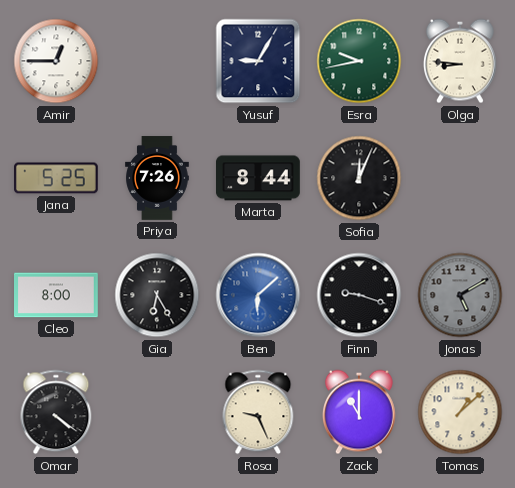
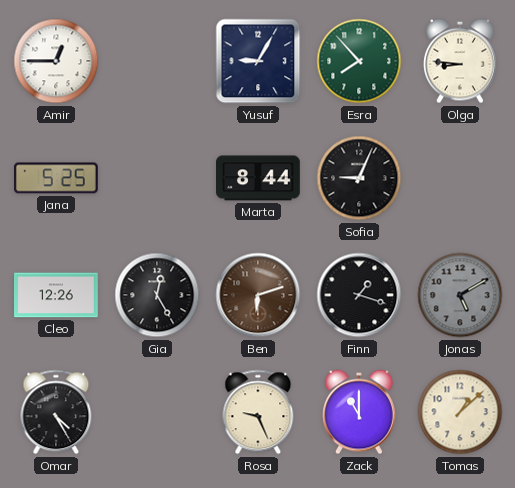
Esra: 9:43 -> 7:53
Priya: 7:26 -> none
Sofia: 12:04 -> 9:04
Cleo: 8:00 -> 12:26
Gia: 6:25 -> 12:25
Ben: 6:08 -> 6:12
Ben dial: blue -> brown
Finn: 9:18 -> 1:18
Omar: 4:21 -> 4:25
